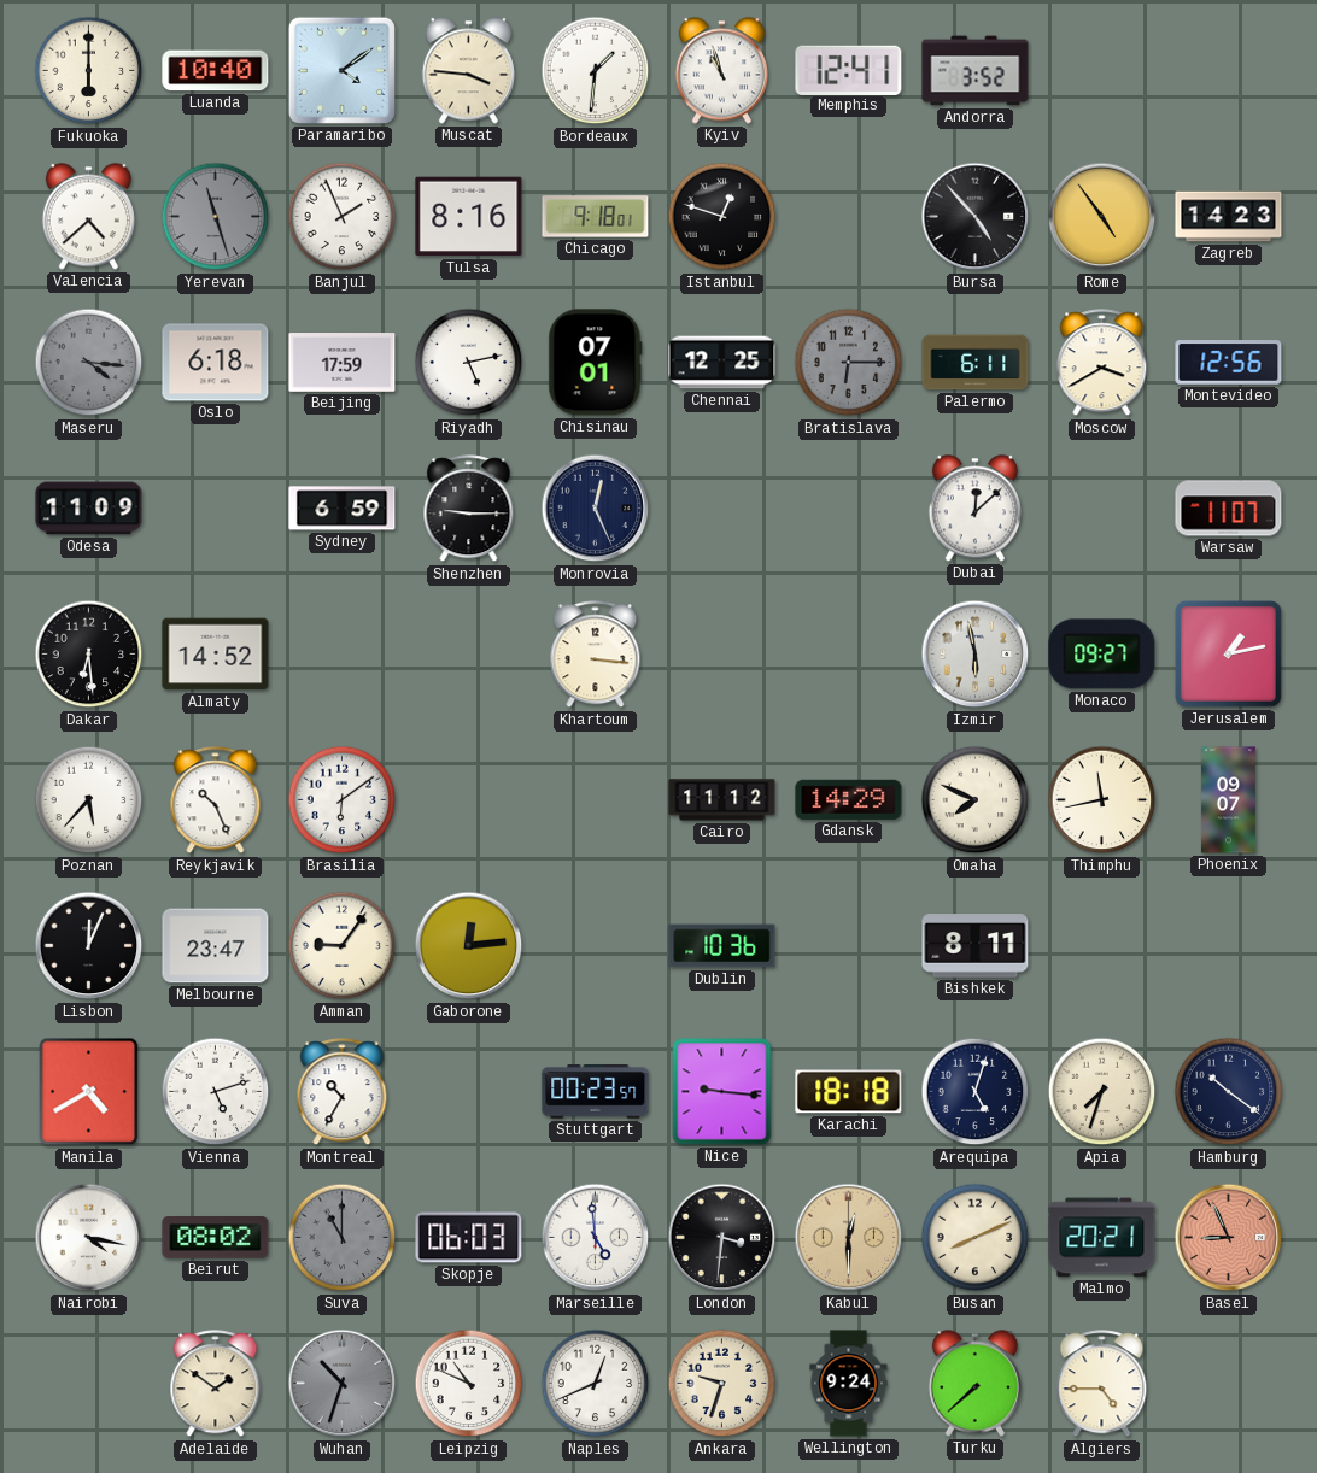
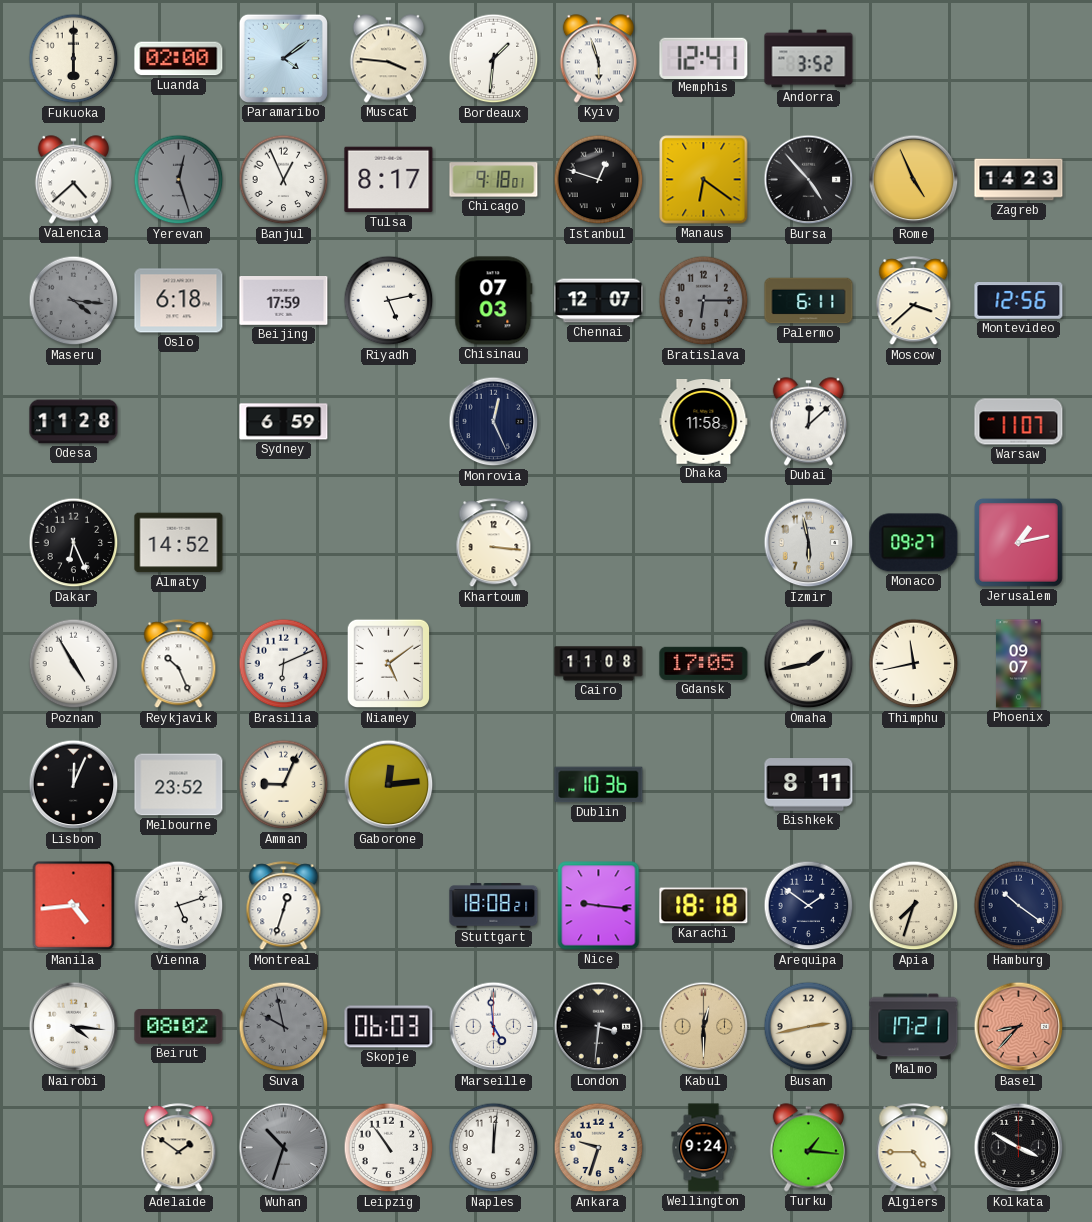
Luanda: 10:40 -> 02:00
Kyiv: 10:57 -> 5:57
Yerevan: 11:27 -> 12:27
Banjul: 1:56 -> 12:56
Tulsa: 8:16 -> 8:17
Manaus: none -> 6:21
Rome: 4:54 -> 4:56
Chisinau: 07:01 -> 07:03
Chennai: 12:25 -> 12:07
Moscow: 3:40 -> 3:38
Odesa: 11:09 -> 11:28
Shenzhen: 9:15 -> none
Dhaka: none -> 11:58
Dakar: 6:29 -> 6:26
Poznan: 5:37 -> 4:55
Brasilia: 6:09 -> 6:11
Niamey: none -> 5:09
Cairo: 11:12 -> 11:08
Gdansk: 14:29 -> 17:05
Omaha: 7:49 -> 1:43
Melbourne: 23:47 -> 23:52
Amman: 9:06 -> 9:04
Manila: 4:40 -> 4:44
Montreal: 10:35 -> 12:33
Stuttgart: 00:23 -> 18:08
Arequipa: 5:03 -> 1:51
Nairobi: 4:17 -> 4:16
Suva: 11:00 -> 9:58
Busan: 8:11 -> 2:43
Malmo: 20:21 -> 17:21
Basel: 8:56 -> 8:37
Leipzig: 10:49 -> 10:54
Naples: 12:41 -> 12:01
Turku: 7:38 -> 1:16
Kolkata: none -> 3:50
